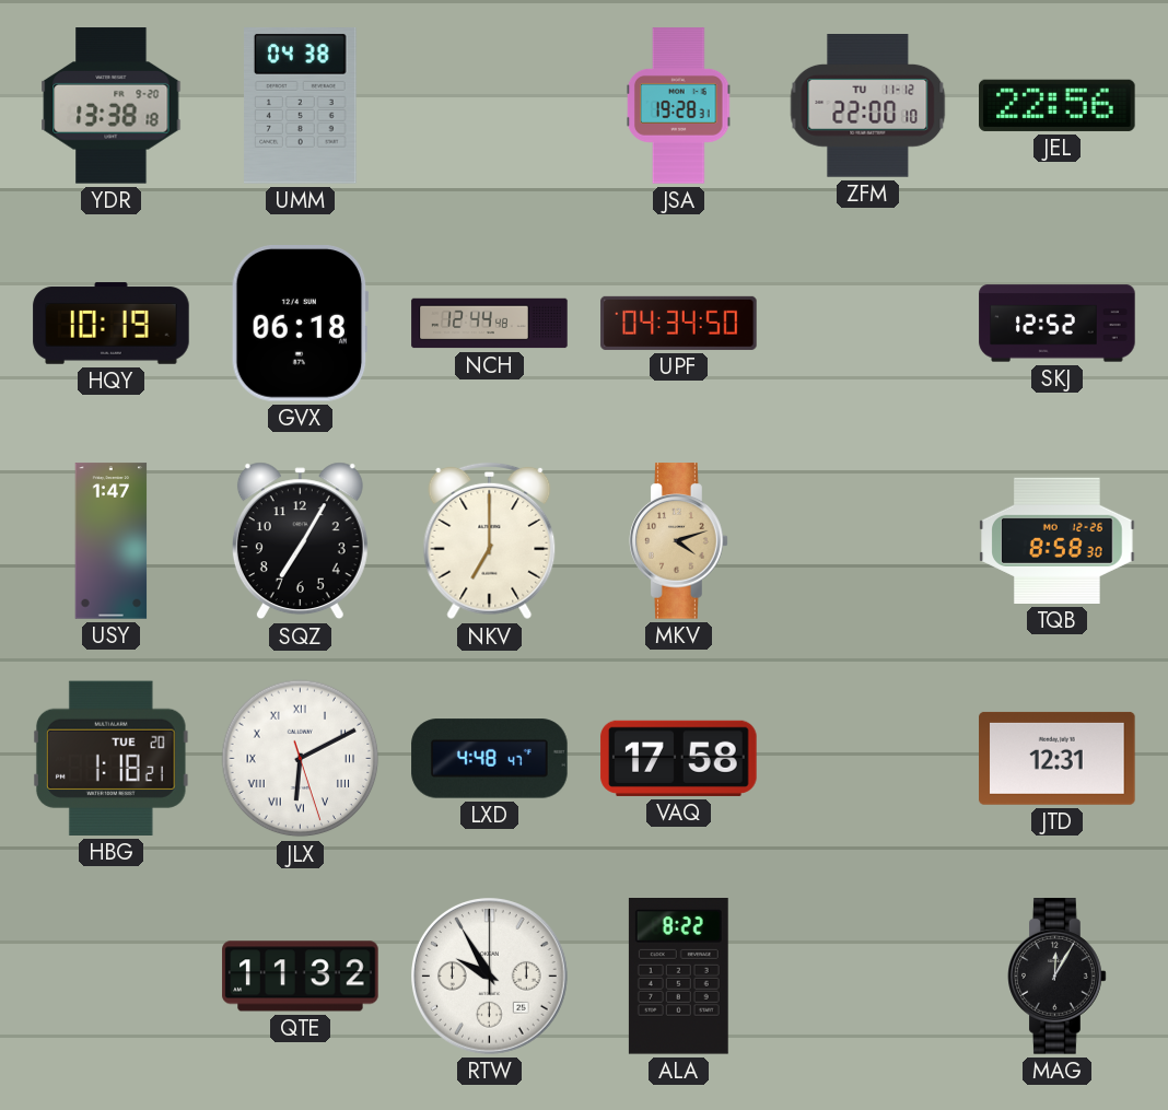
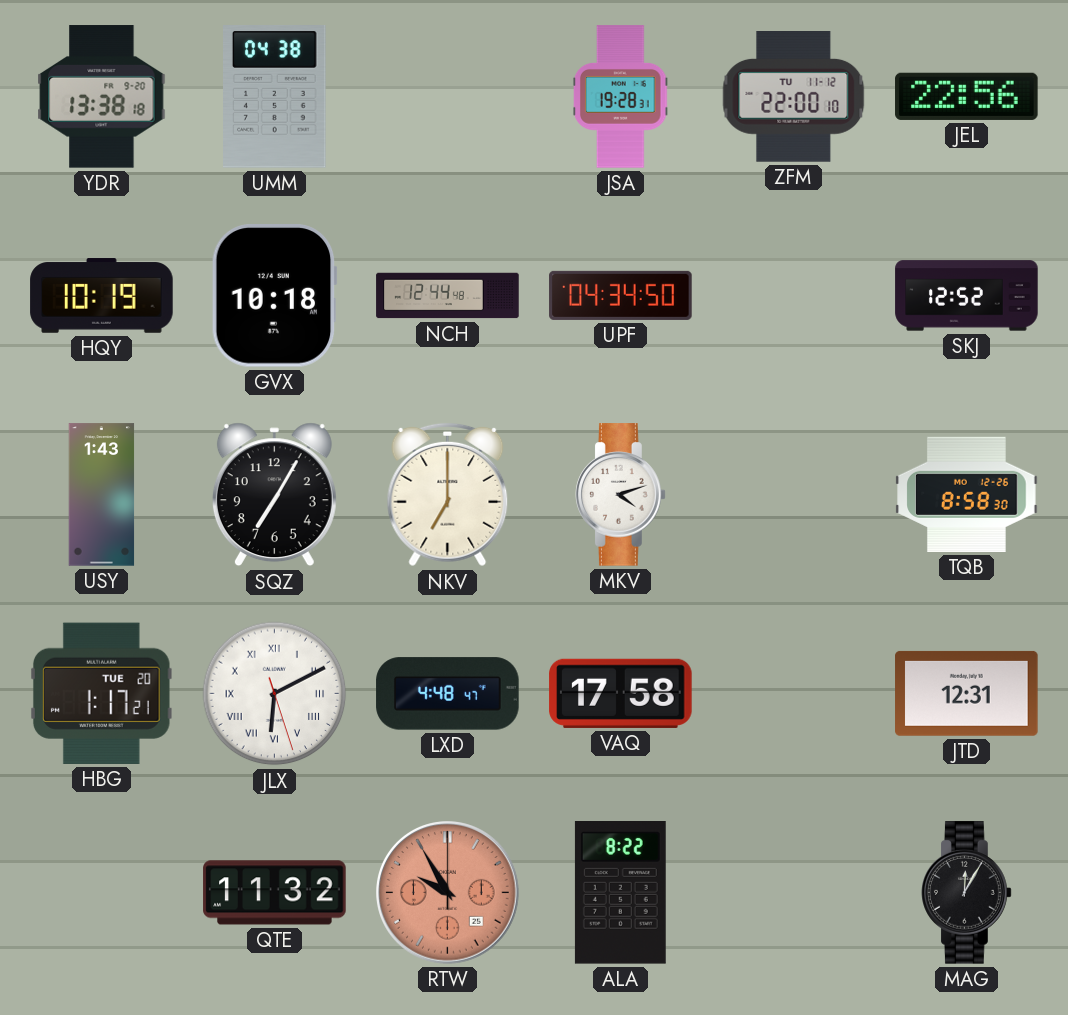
GVX: 06:18 -> 10:18
USY: 1:47 -> 1:43
MKV dial: champagne -> white
HBG: 1:18 -> 1:17
RTW dial: white -> salmon
